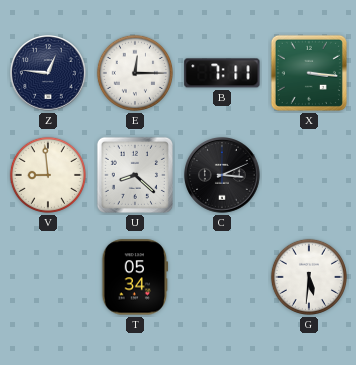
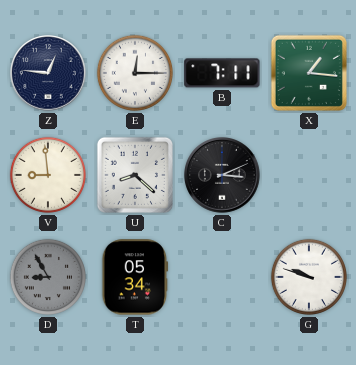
X: 3:16 -> 1:16
D: none -> 8:55
G: 5:31 -> 9:48
